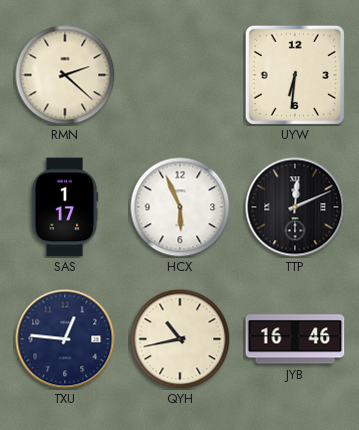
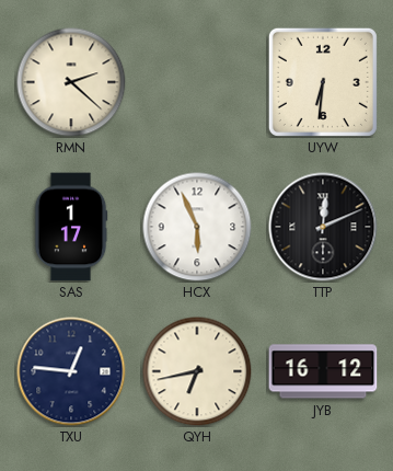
QYH: 10:43 -> 6:43
JYB: 16:46 -> 16:12
